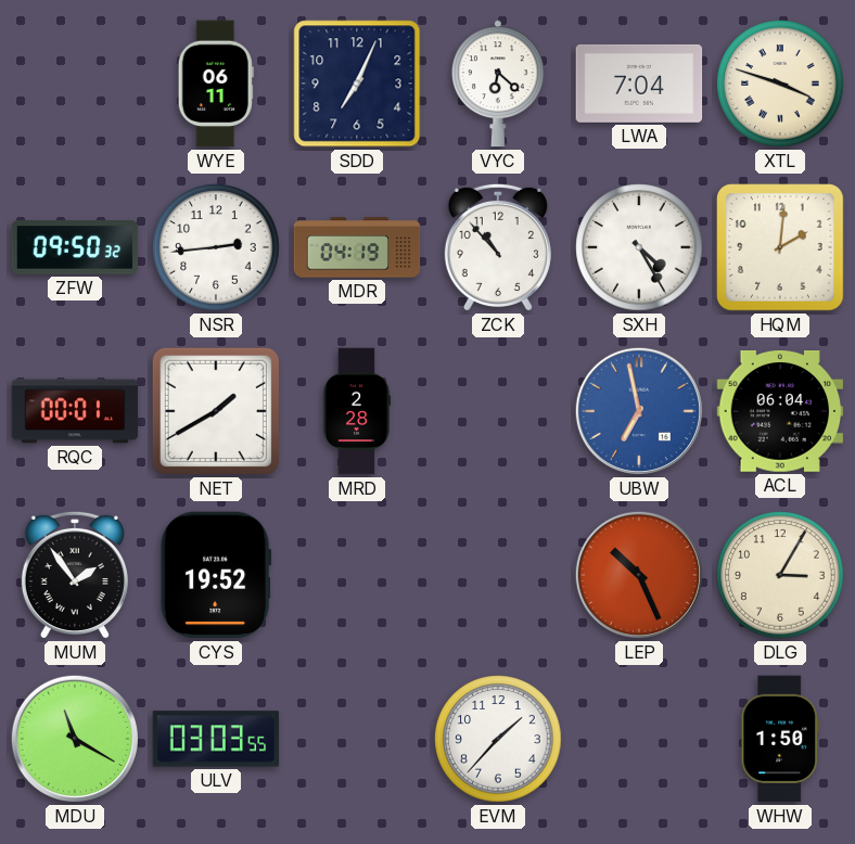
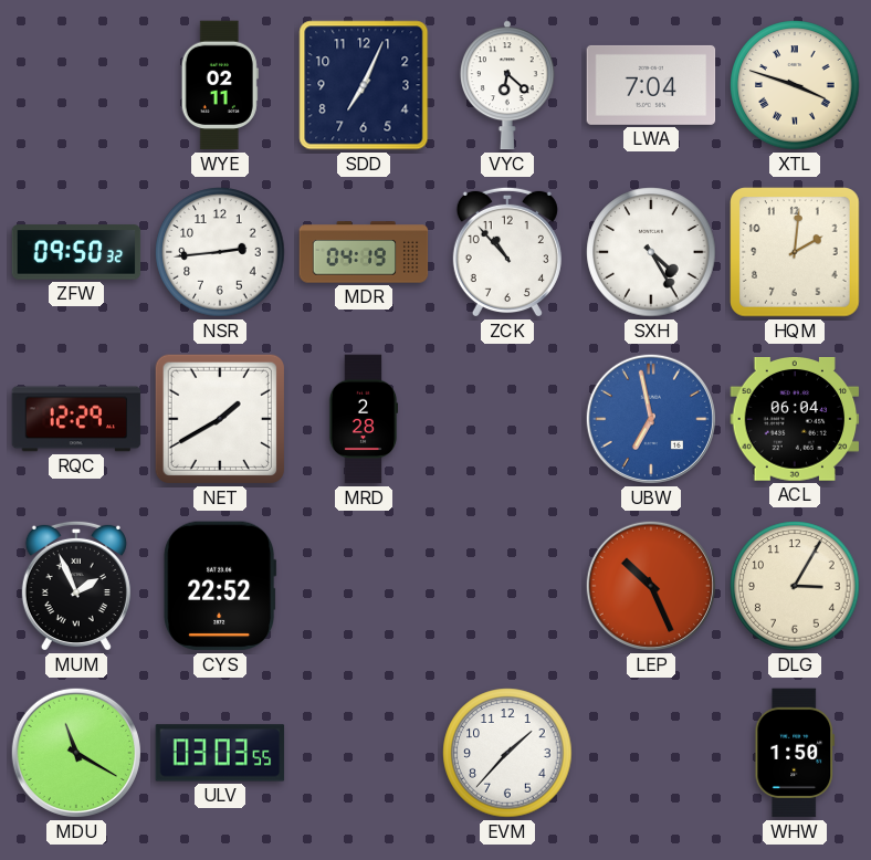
WYE: 06:11 -> 02:11
RQC: 00:01 -> 12:29
MUM: 1:54 -> 1:56
CYS: 19:52 -> 22:52
